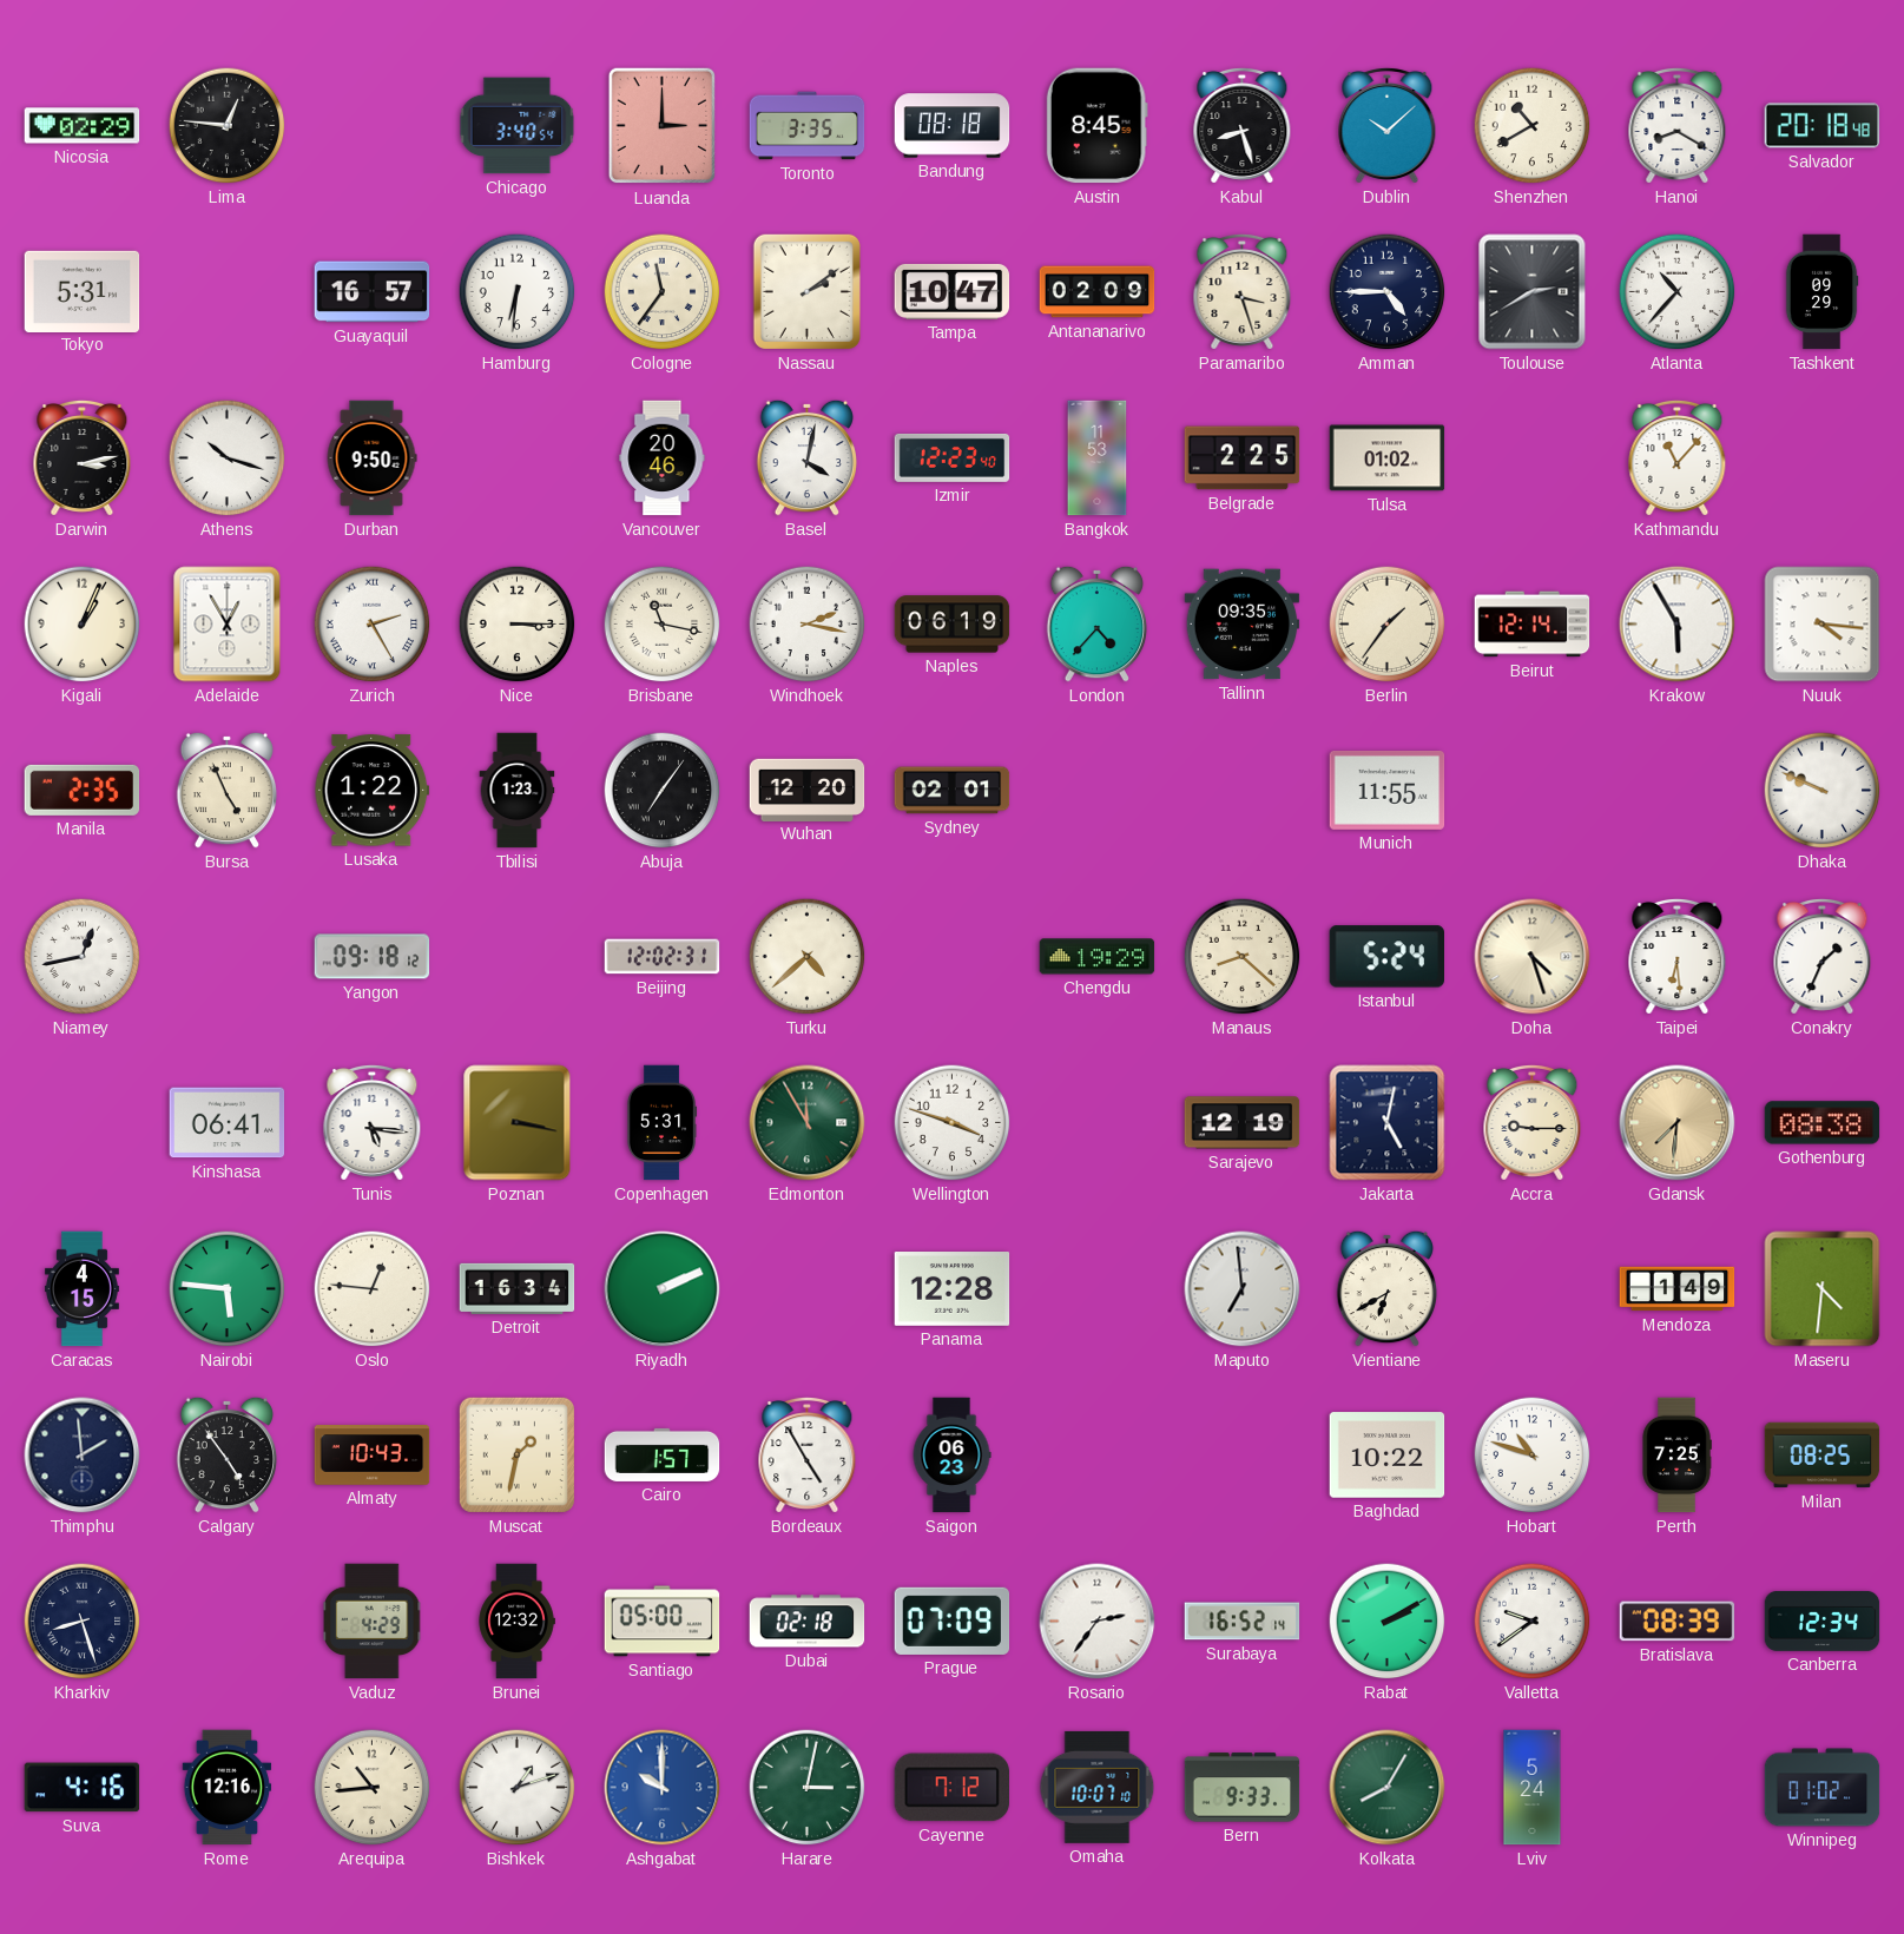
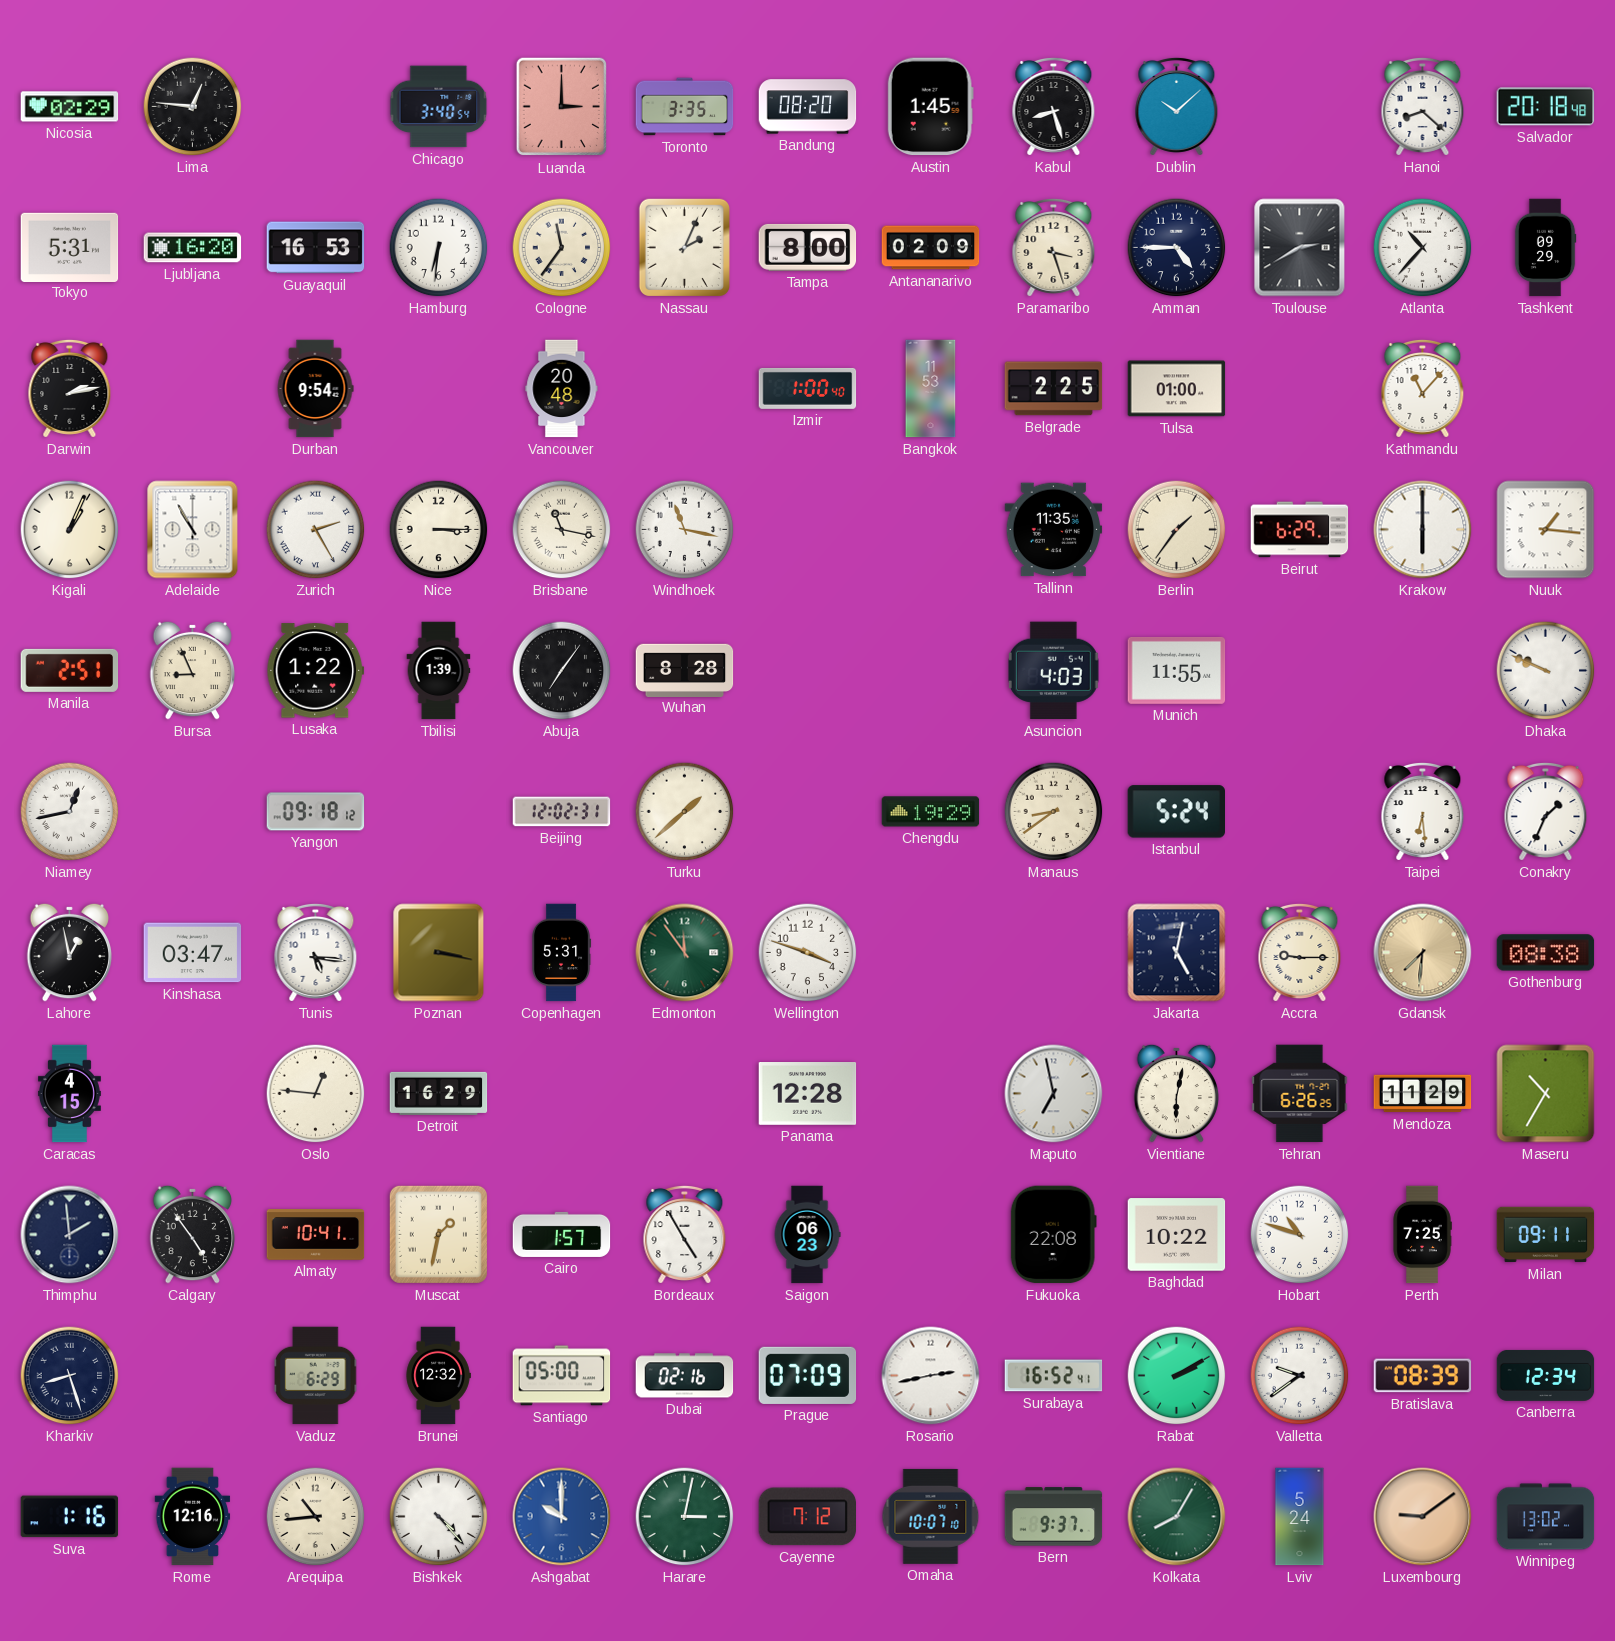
Bandung: 08:18 -> 08:20
Austin: 8:45 -> 1:45
Shenzhen: 10:40 -> none
Hanoi: 8:20 -> 8:22
Ljubljana: none -> 16:20
Guayaquil: 16:57 -> 16:53
Nassau: 2:09 -> 2:04
Tampa: 10:47 -> 8:00
Darwin: 3:13 -> 2:13
Athens: 10:18 -> none
Durban: 9:50 -> 9:54
Vancouver: 20:46 -> 20:48
Basel: 4:02 -> none
Izmir: 12:23 -> 1:00
Tulsa: 01:02 -> 01:00
Adelaide: 12:55 -> 10:55
Windhoek: 2:17 -> 11:17
Naples: 06:19 -> none
London: 4:37 -> none
Tallinn: 09:35 -> 11:35
Beirut: 12:14 -> 6:29
Krakow: 5:55 -> 6:00
Nuuk: 4:16 -> 1:16
Manila: 2:35 -> 2:51
Bursa: 4:56 -> 8:56
Tbilisi: 1:23 -> 1:39
Wuhan: 12:20 -> 8:28
Sydney: 02:01 -> none
Asuncion: none -> 4:03
Turku: 4:38 -> 1:38
Manaus: 8:22 -> 8:39
Doha: 4:27 -> none
Lahore: none -> 12:58
Kinshasa: 06:41 -> 03:47
Edmonton: 11:55 -> 11:54
Sarajevo: 12:19 -> none
Nairobi: 5:46 -> none
Detroit: 16:34 -> 16:29
Riyadh: 2:11 -> none
Maputo: 6:59 -> 6:58
Vientiane: 6:40 -> 6:02
Tehran: none -> 6:26
Mendoza: 1:49 -> 11:29
Maseru: 4:31 -> 10:35
Almaty: 10:43 -> 10:41
Fukuoka: none -> 22:08
Milan: 08:25 -> 09:11
Vaduz: 4:29 -> 6:29
Dubai: 02:18 -> 02:16
Rosario: 2:36 -> 2:43
Surabaya: 16:52:14 -> 16:52:41
Suva: 4:16 -> 1:16
Bishkek: 1:12 -> 4:23
Bern: 9:33 -> 9:37
Luxembourg: none -> 9:09
Winnipeg: 01:02 -> 13:02
